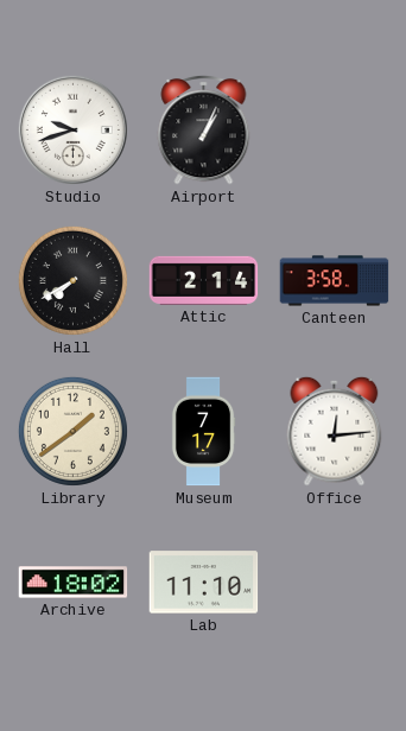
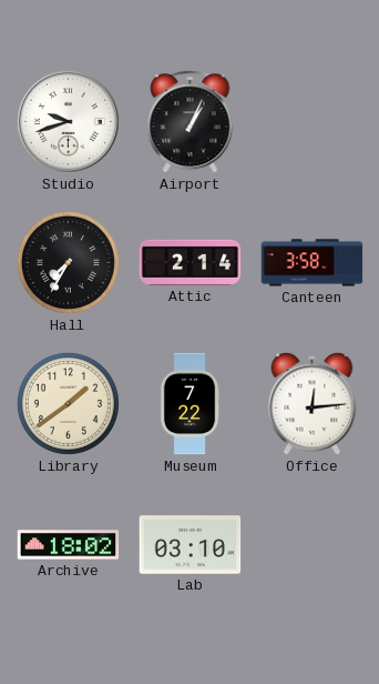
Hall: 7:40 -> 7:35
Museum: 7:17 -> 7:22
Lab: 11:10 -> 03:10
